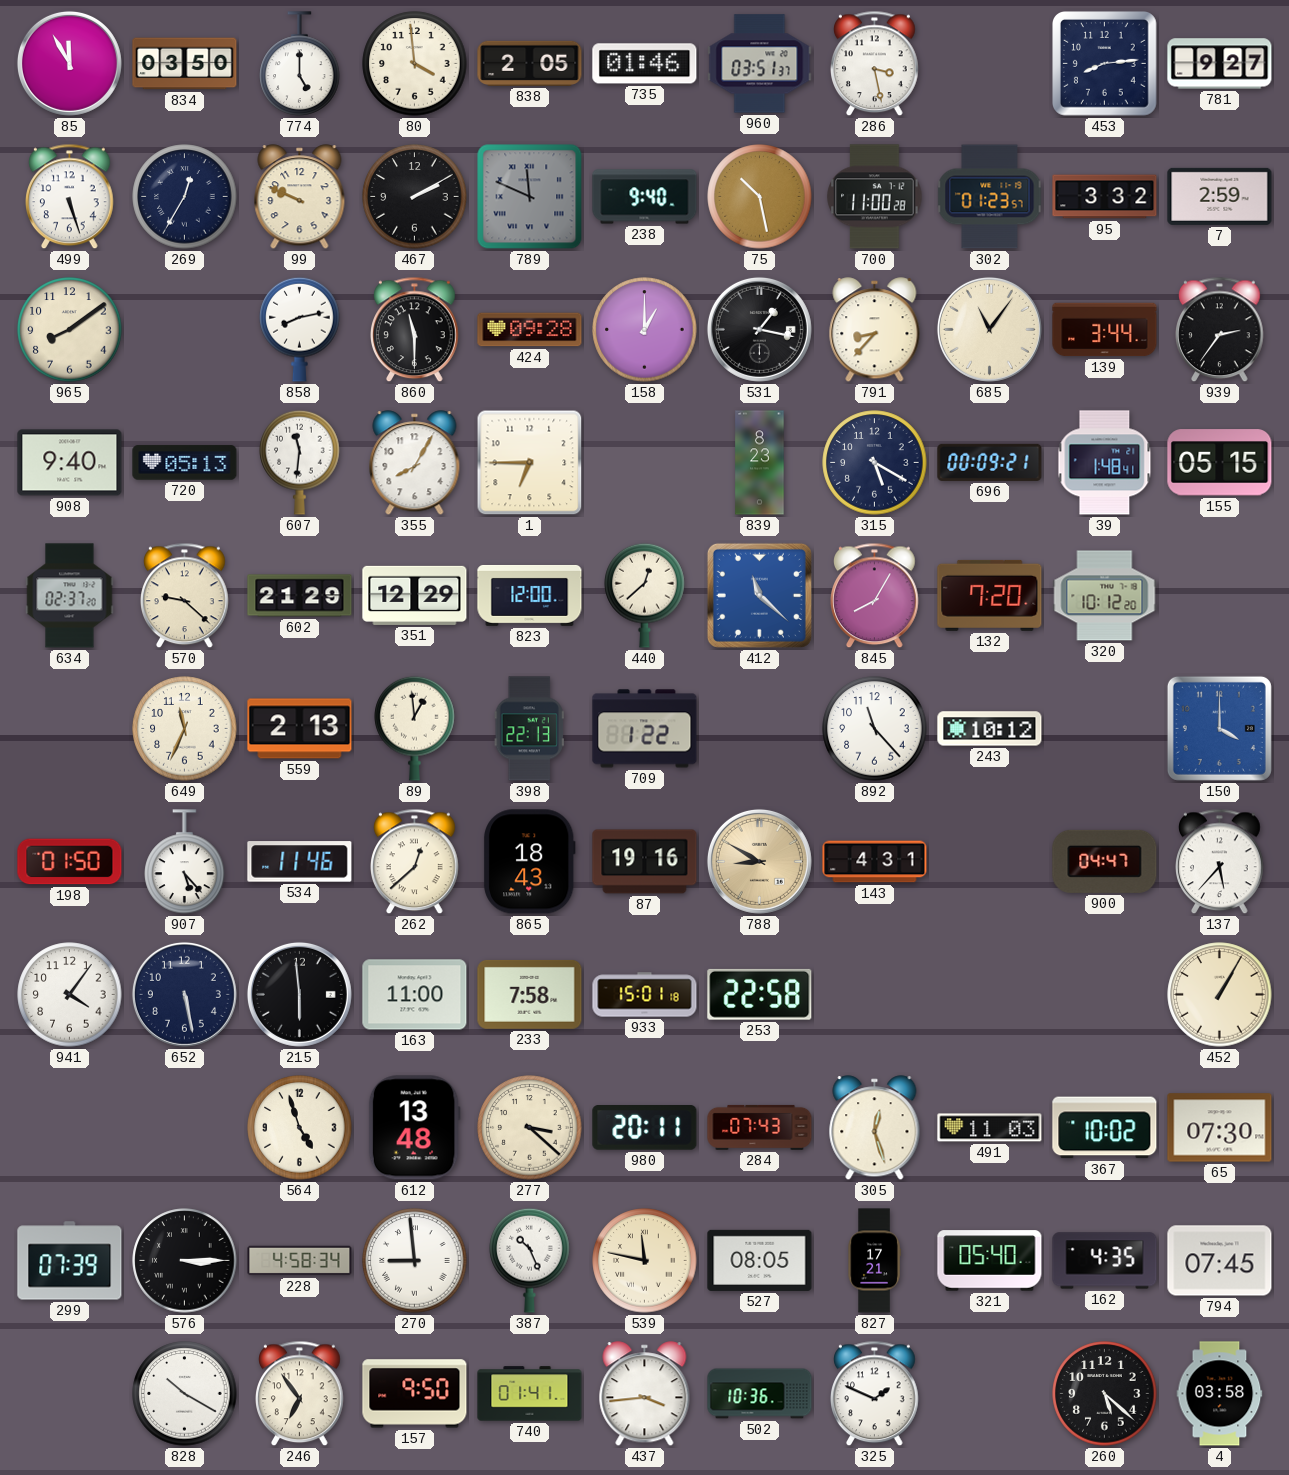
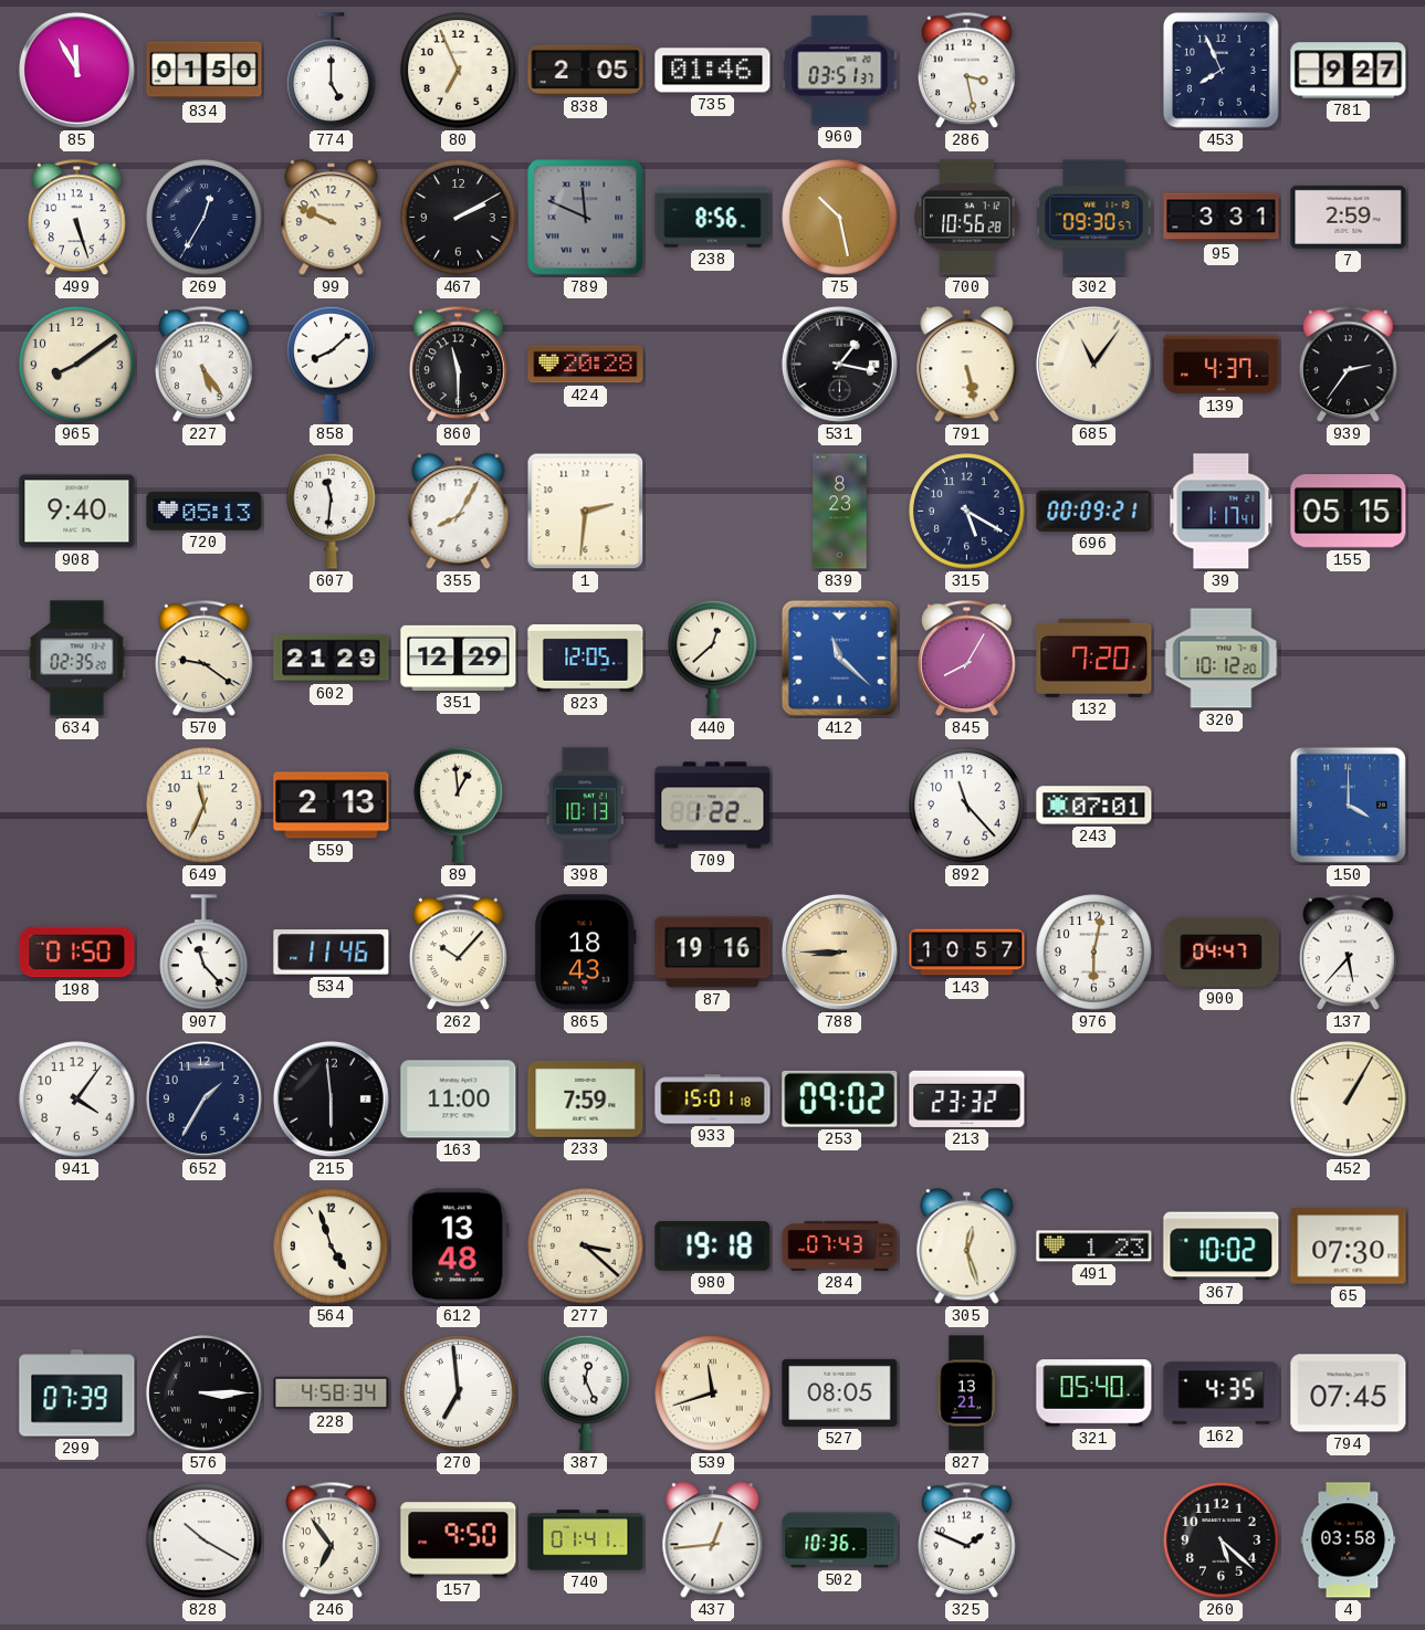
834: 03:50 -> 01:50
80: 3:59 -> 6:56
453: 8:14 -> 7:56
238: 9:40 -> 8:56
700: 11:00 -> 10:56
302: 01:23 -> 09:30
95: 3:32 -> 3:31
227: none -> 5:24
858: 8:13 -> 8:08
424: 09:28 -> 20:28
158: 1:00 -> none
791: 8:37 -> 5:28
139: 3:44 -> 4:37
1: 6:45 -> 2:31
39: 1:48 -> 1:17
634: 02:37 -> 02:35
570: 9:22 -> 9:21
823: 12:00 -> 12:05
398: 22:13 -> 10:13
243: 10:12 -> 07:01
907: 5:23 -> 11:23
262: 12:38 -> 10:07
788: 8:50 -> 8:45
143: 4:31 -> 10:57
976: none -> 6:02
652: 5:28 -> 1:35
233: 7:58 -> 7:59
253: 22:58 -> 09:02
213: none -> 23:32
980: 20:11 -> 19:18
491: 11:03 -> 1:23
270: 8:59 -> 6:59
387: 10:26 -> 12:26
539: 11:47 -> 11:42
827: 17:21 -> 13:21
437: 3:44 -> 12:44
